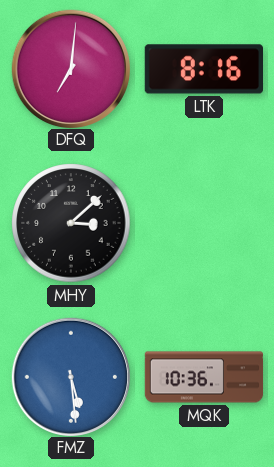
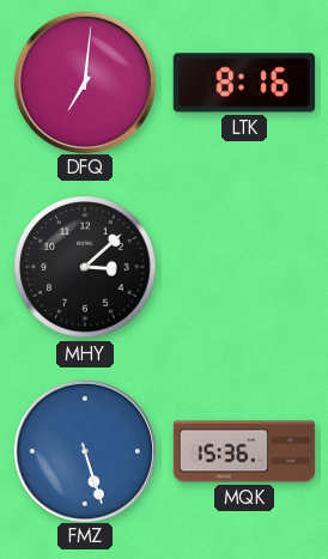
FMZ: 5:29 -> 5:27
MQK: 10:36 -> 15:36
